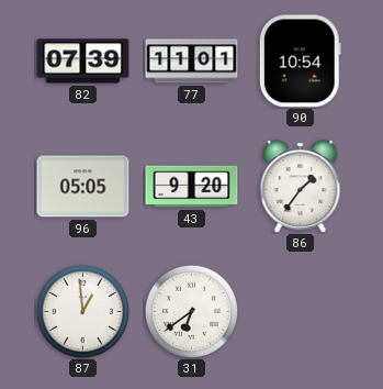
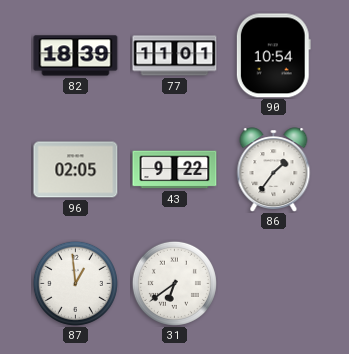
82: 07:39 -> 18:39
96: 05:05 -> 02:05
43: 9:20 -> 9:22
